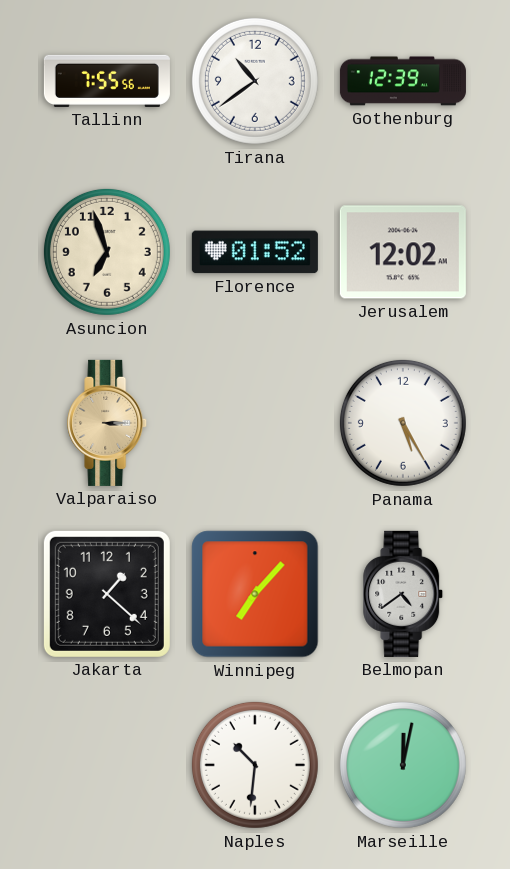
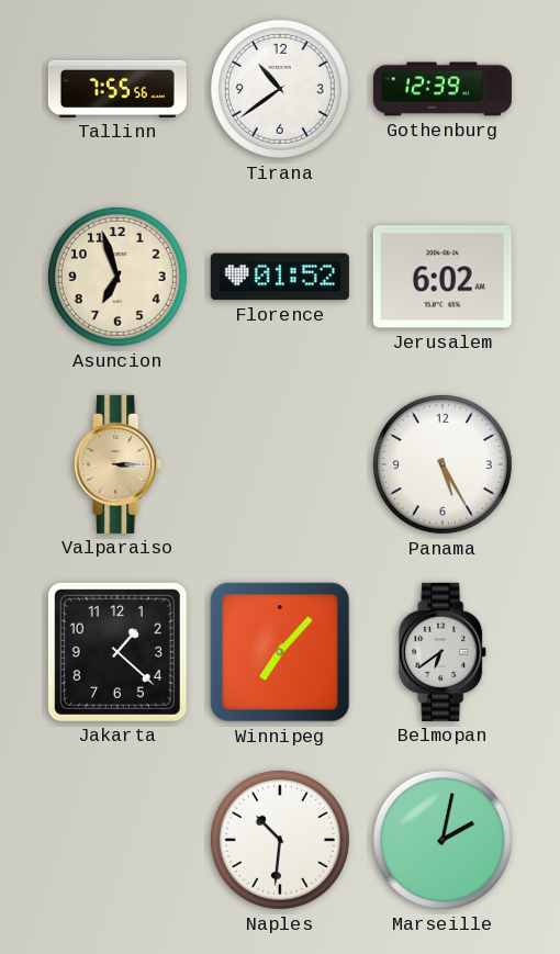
Jerusalem: 12:02 -> 6:02
Belmopan: 4:39 -> 6:39
Marseille: 12:02 -> 2:02
